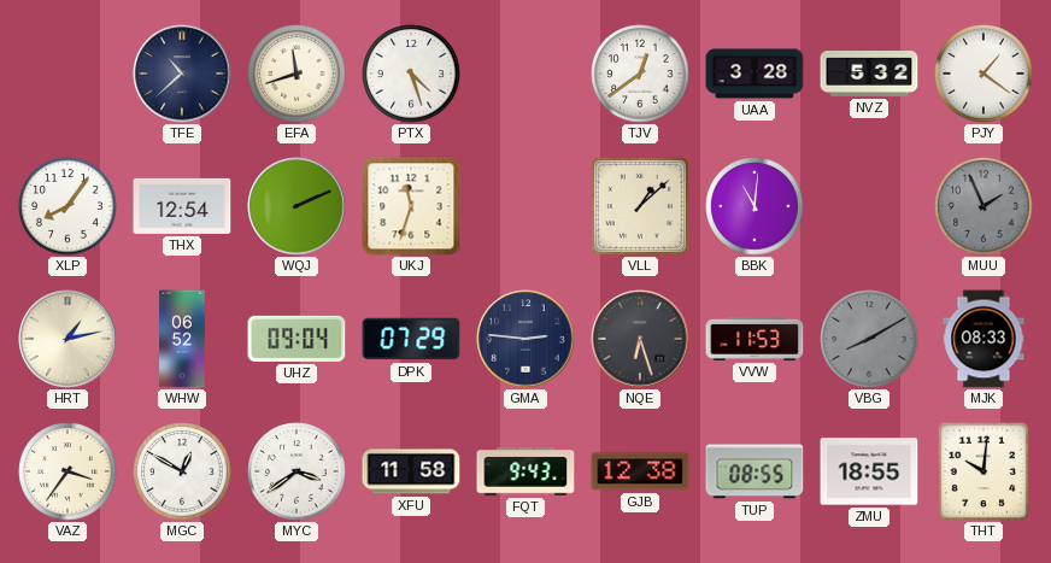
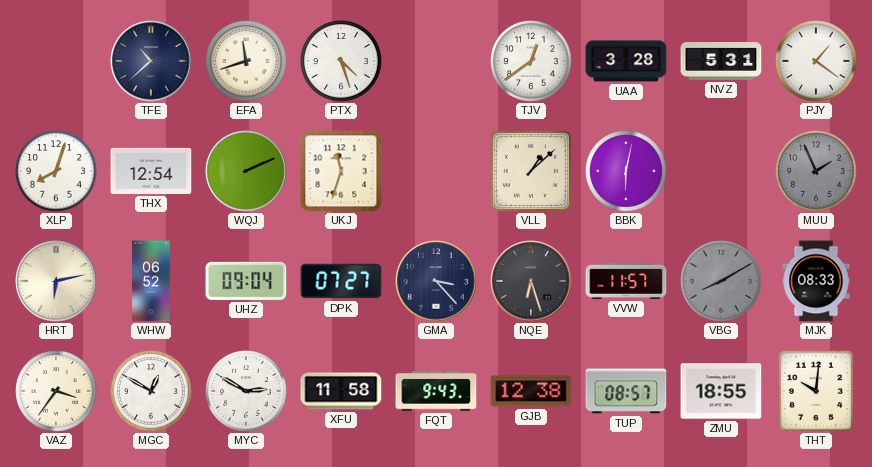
NVZ: 5:32 -> 5:31
XLP: 8:06 -> 8:03
BBK: 11:01 -> 6:02
HRT: 1:13 -> 6:13
DPK: 07:29 -> 07:27
GMA: 2:46 -> 3:23
VVW: 11:53 -> 11:57
MYC: 3:39 -> 2:50
TUP: 08:55 -> 08:57
